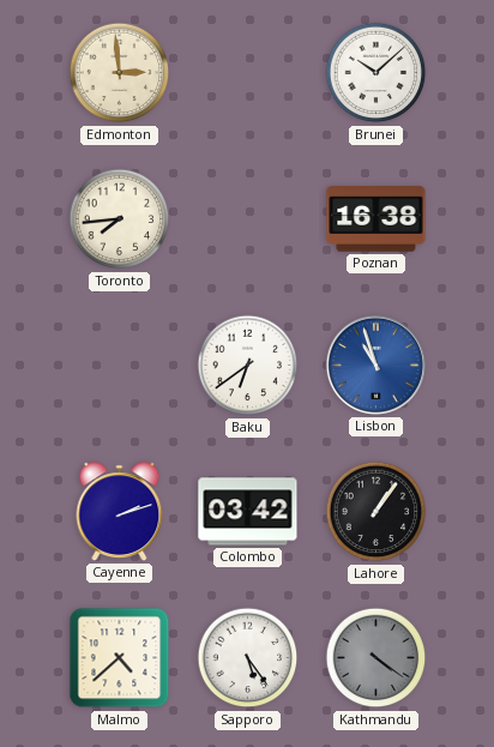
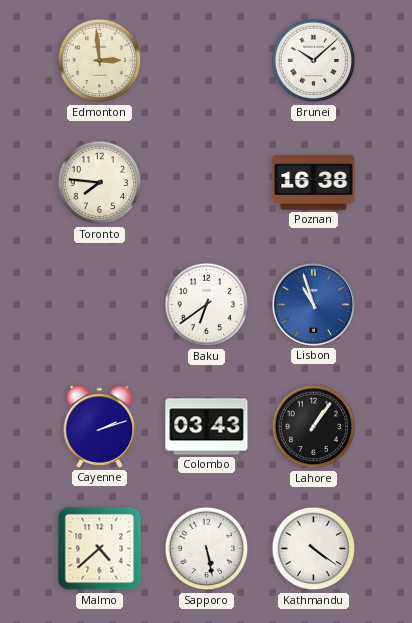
Toronto: 7:44 -> 7:46
Colombo: 03:42 -> 03:43
Sapporo: 5:24 -> 5:28
Kathmandu dial: grey -> white
